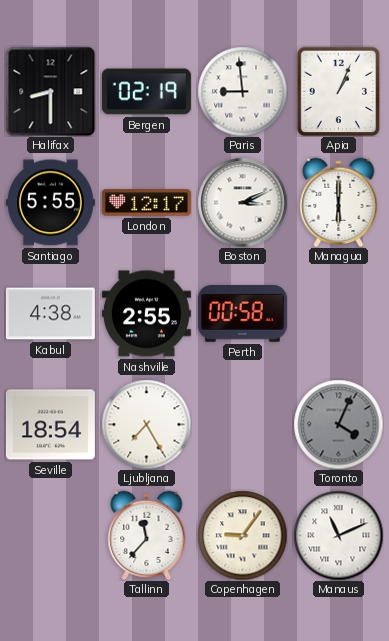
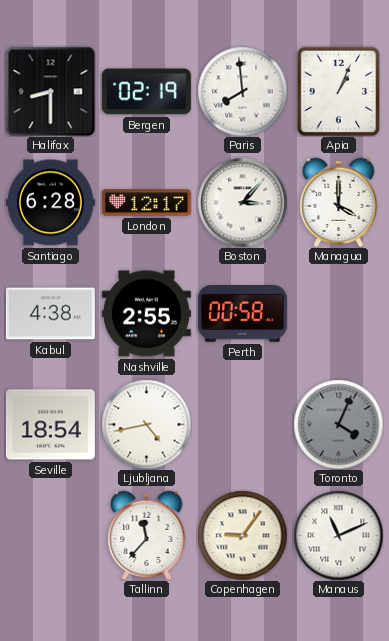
Paris: 8:59 -> 7:59
Santiago: 5:55 -> 6:28
Boston: 3:11 -> 3:07
Managua: 6:00 -> 4:00
Ljubljana: 7:25 -> 4:43
